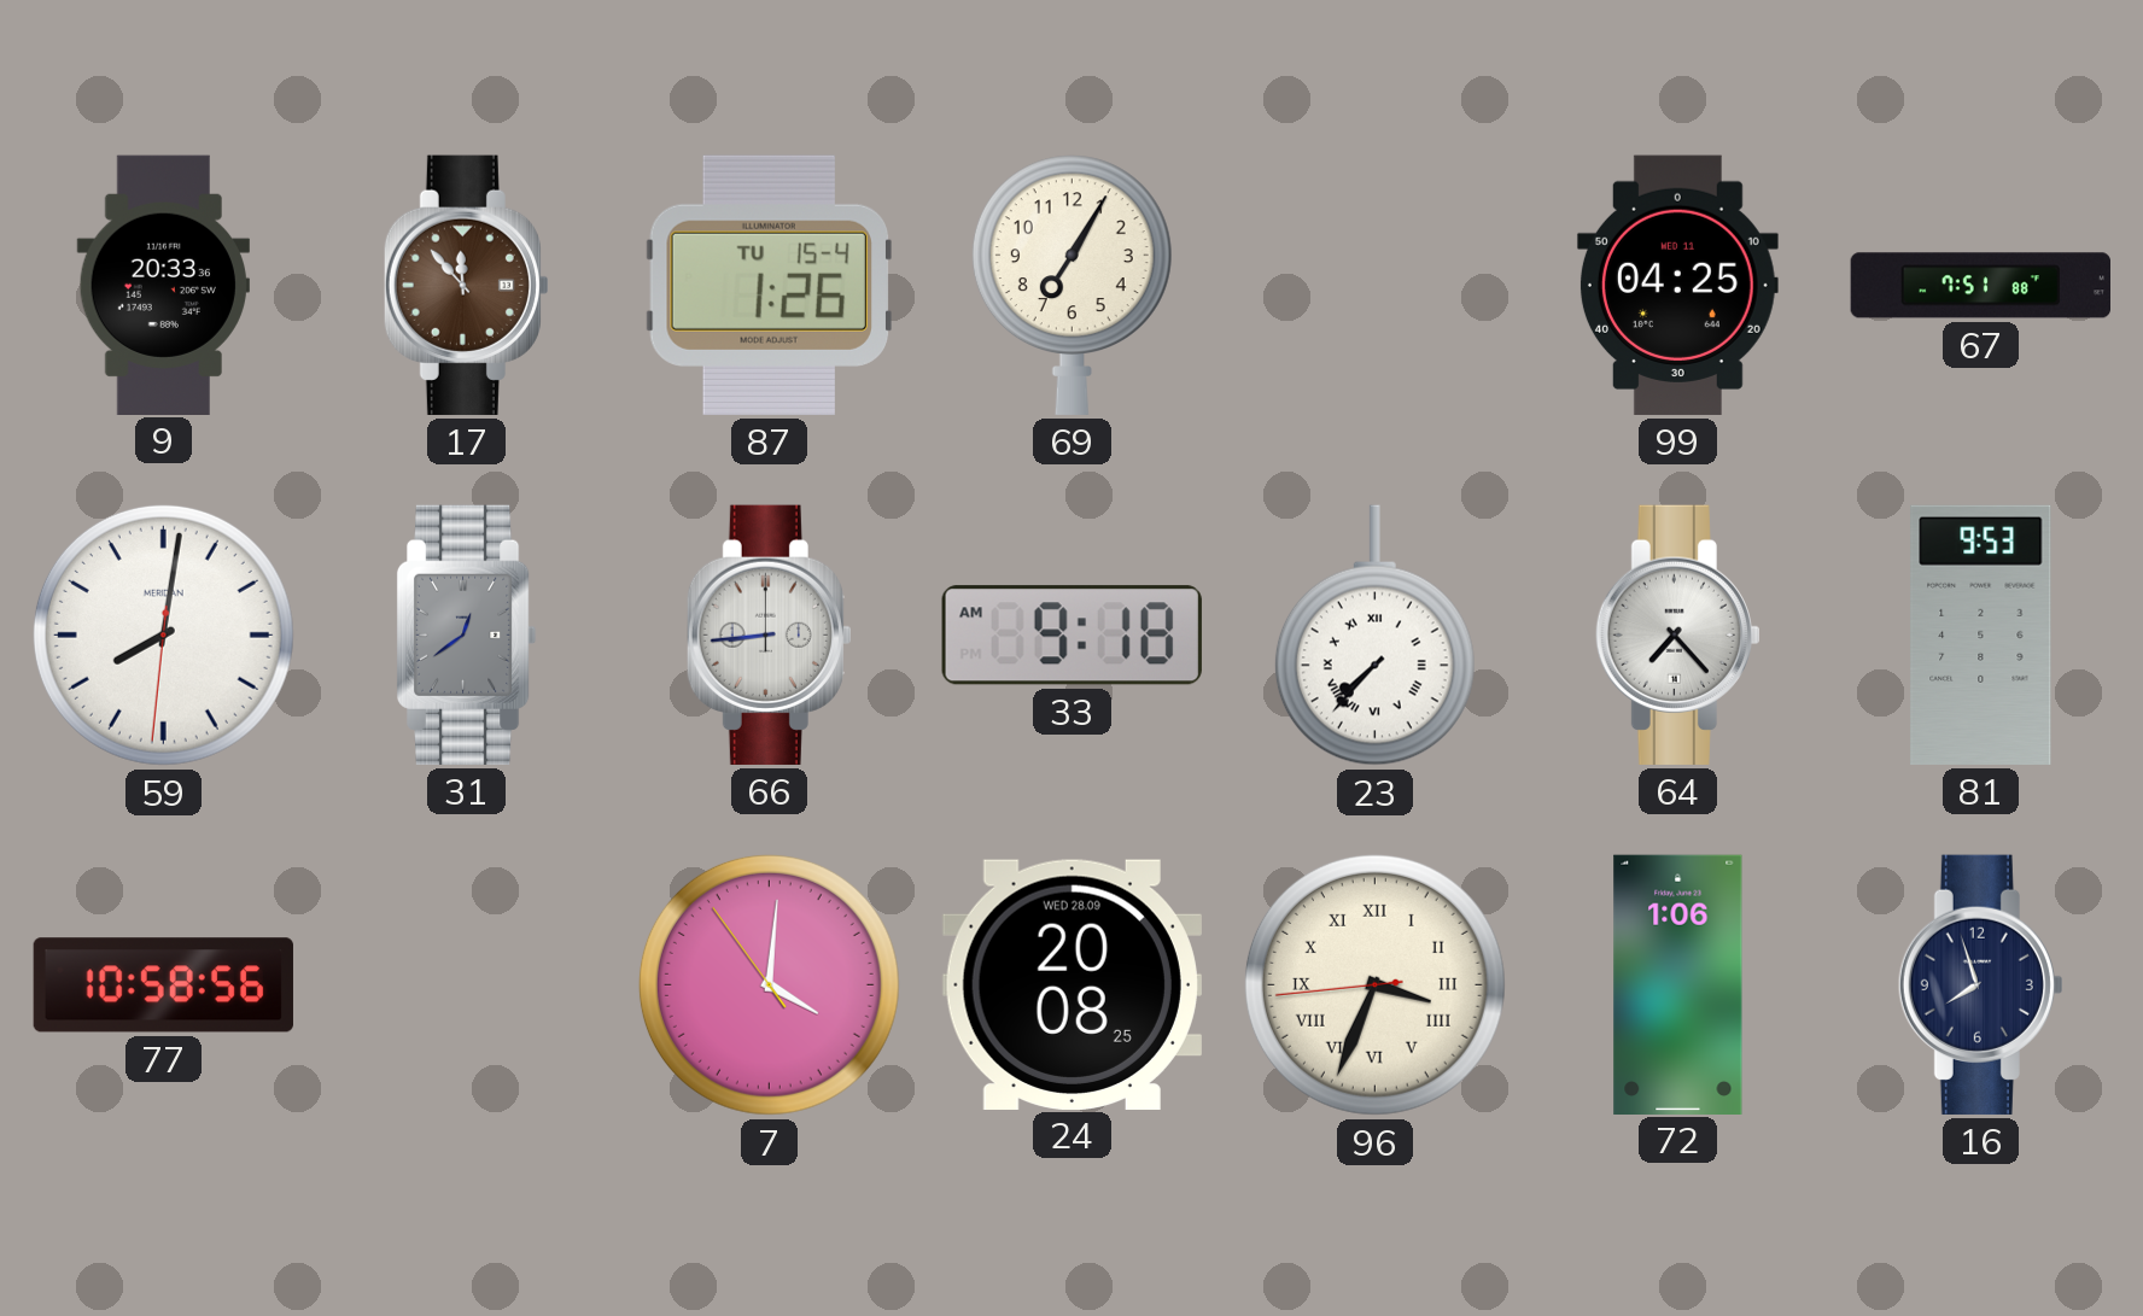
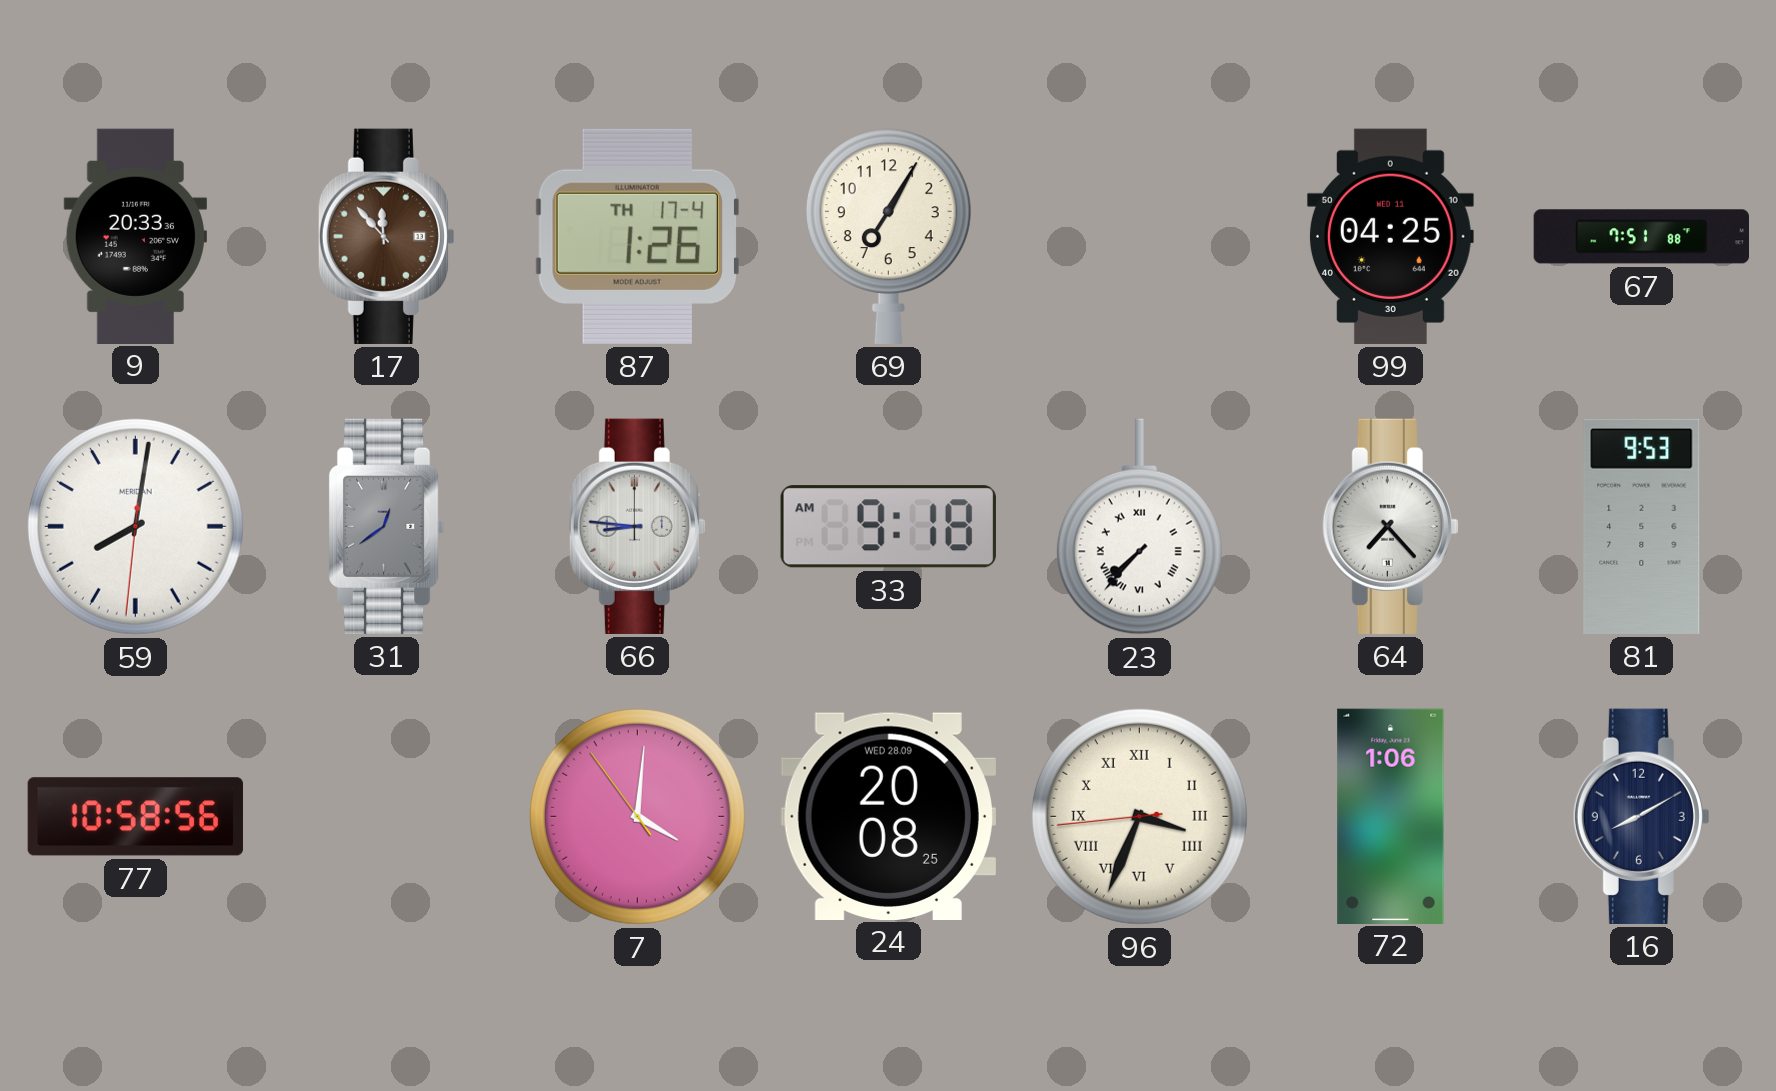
87 date: TU 15-4 -> TH 17-4
66: 8:44 -> 8:46
16: 7:57 -> 8:10
